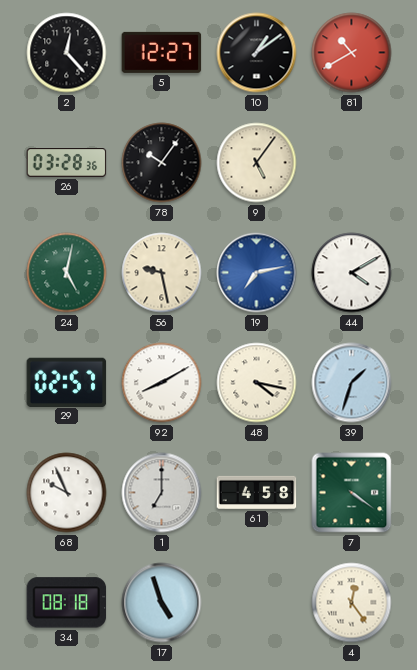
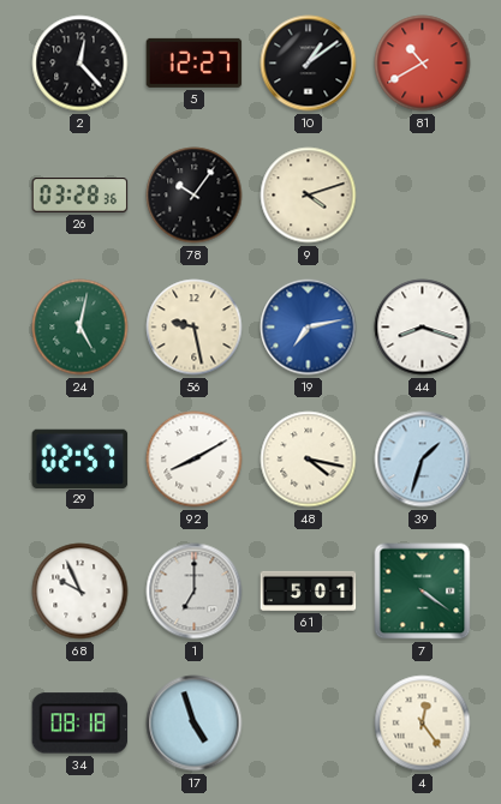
9: 5:06 -> 4:12
44: 4:10 -> 8:18
61: 4:58 -> 5:01
